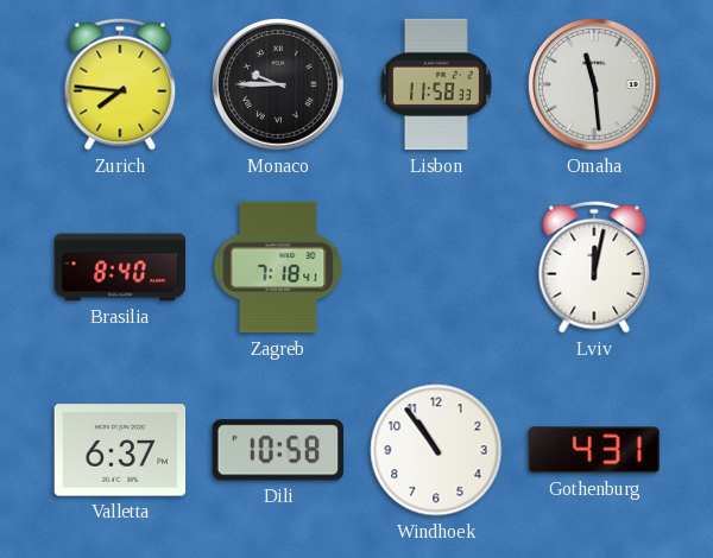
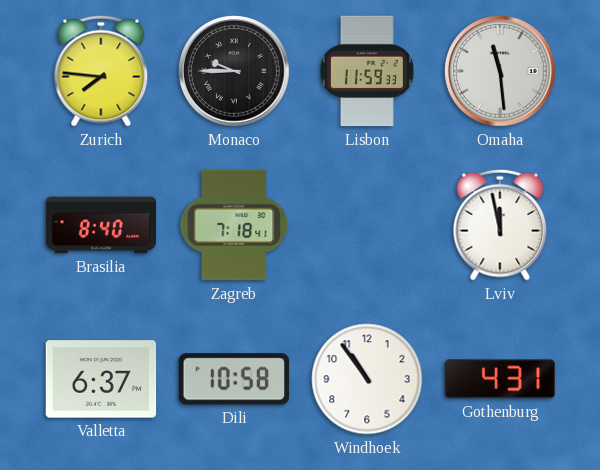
Lisbon: 11:58 -> 11:59
Lviv: 12:02 -> 11:58
